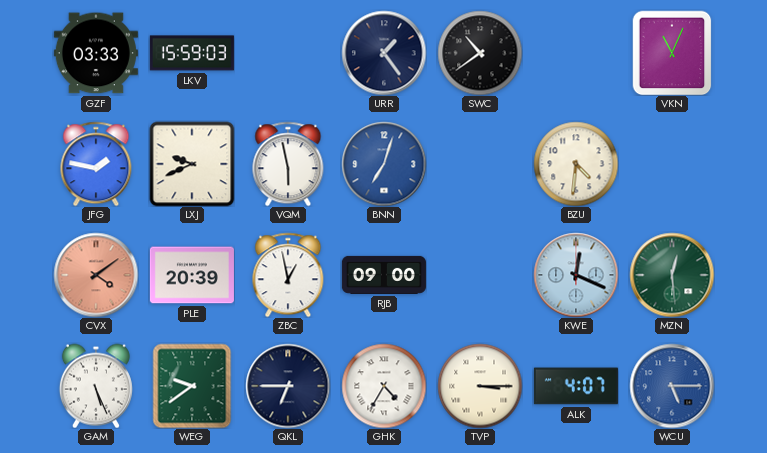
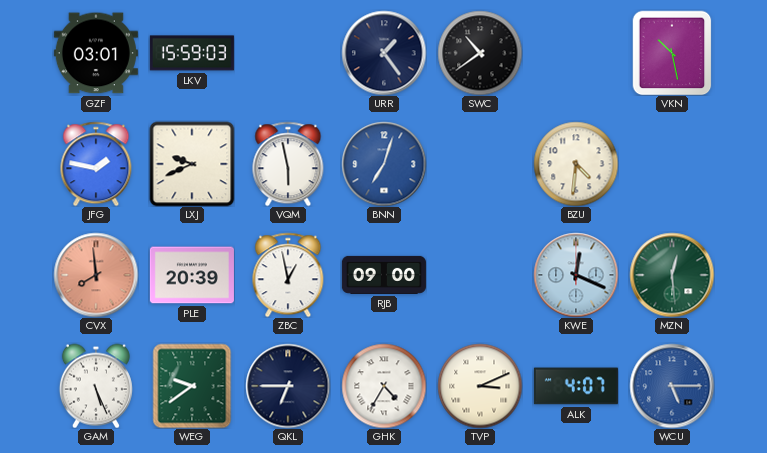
GZF: 03:33 -> 03:01
VKN: 11:04 -> 10:28
CVX: 4:09 -> 7:59
TVP: 3:15 -> 3:11
